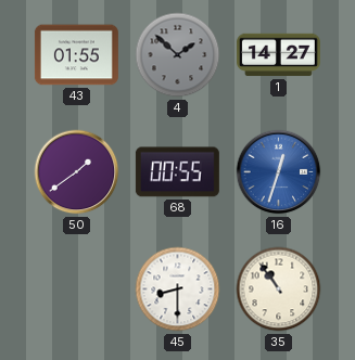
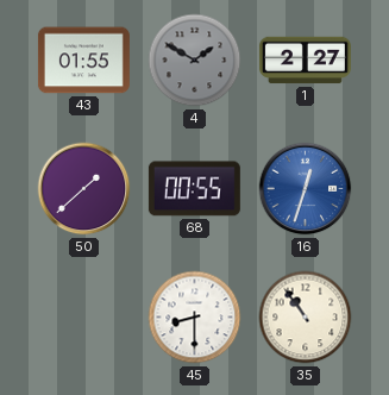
4: 1:52 -> 1:50
1: 14:27 -> 2:27
50: 1:39 -> 1:38
